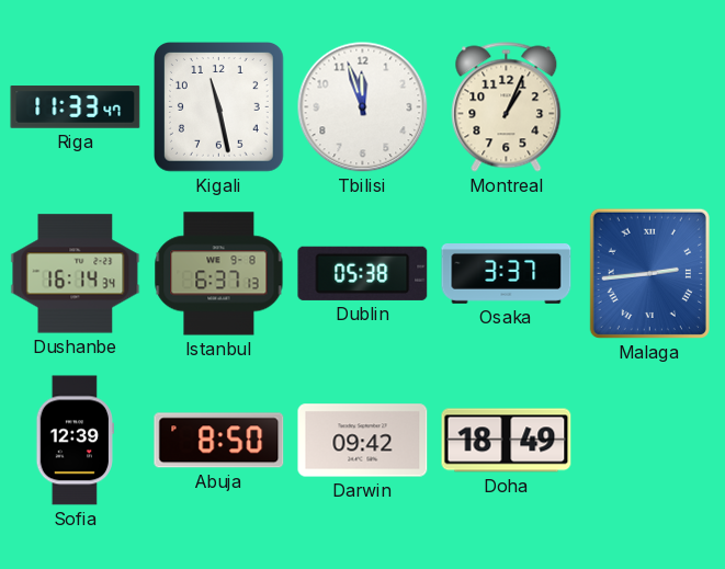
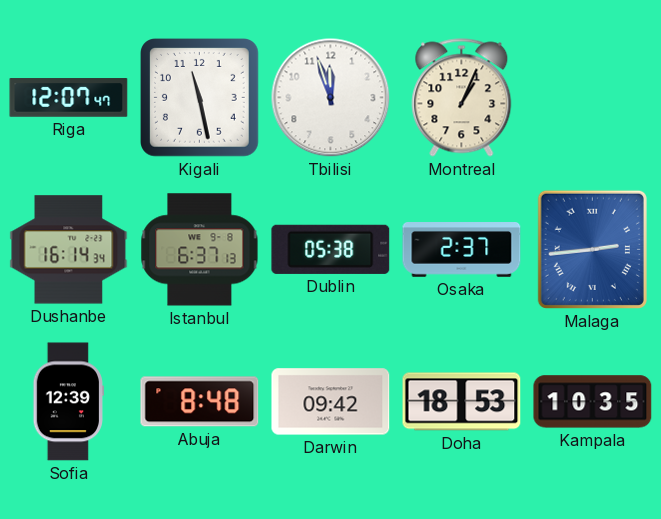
Riga: 11:33 -> 12:07
Osaka: 3:37 -> 2:37
Abuja: 8:50 -> 8:48
Doha: 18:49 -> 18:53
Kampala: none -> 10:35
